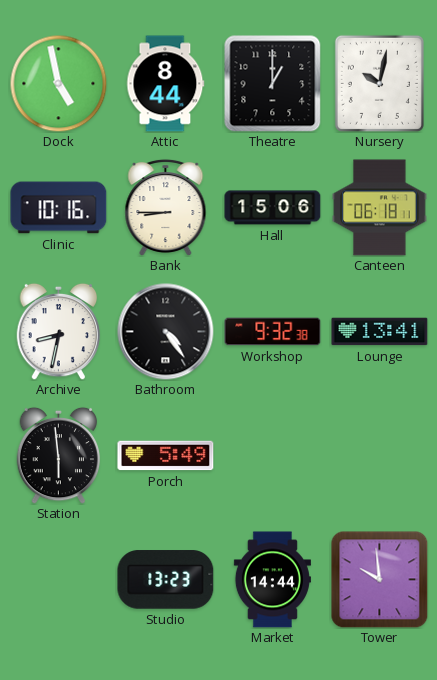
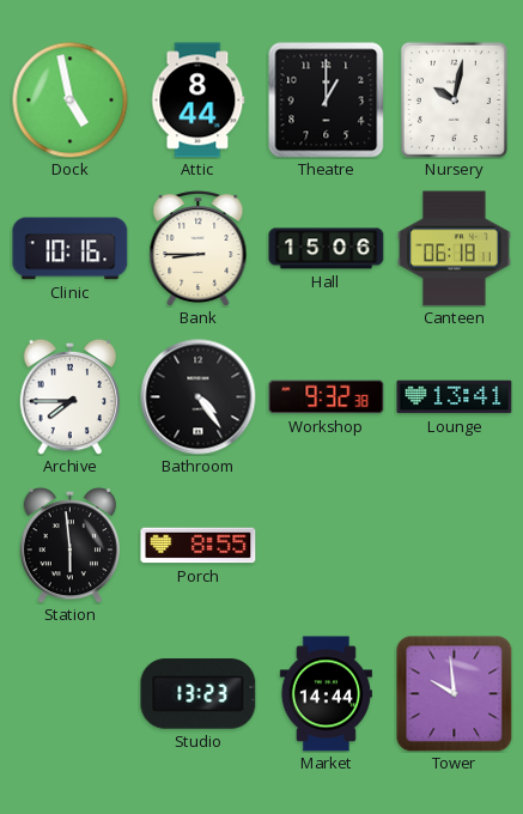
Archive: 8:32 -> 7:45
Porch: 5:49 -> 8:55
